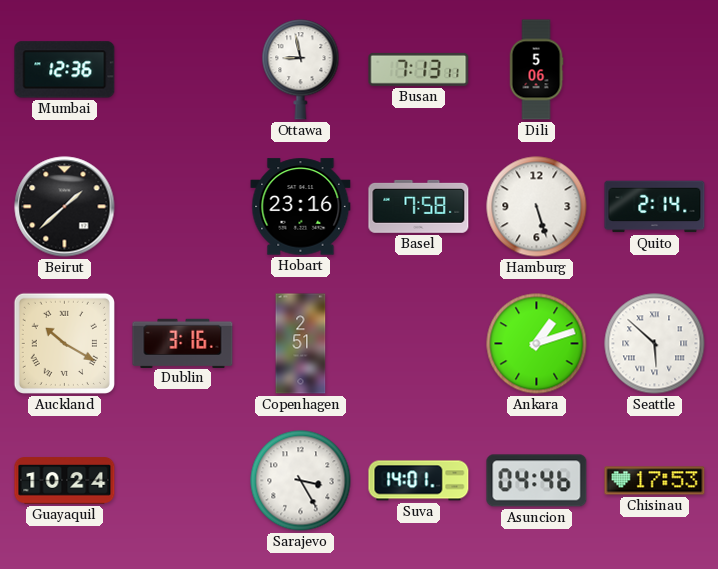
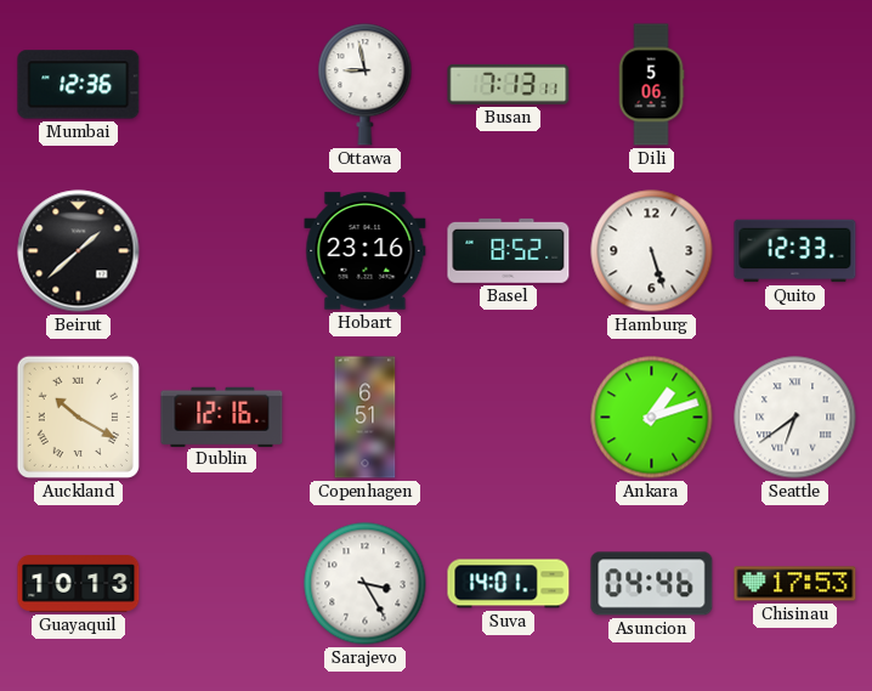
Basel: 7:58 -> 8:52
Quito: 2:14 -> 12:33
Dublin: 3:16 -> 12:16
Copenhagen: 2:51 -> 6:51
Seattle: 5:52 -> 6:39
Guayaquil: 10:24 -> 10:13
